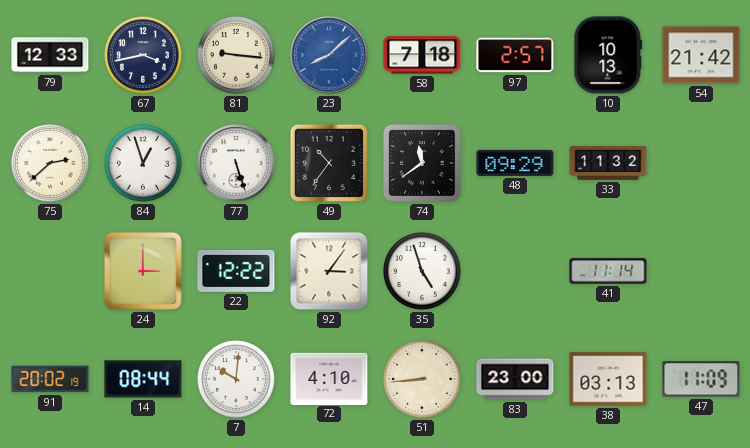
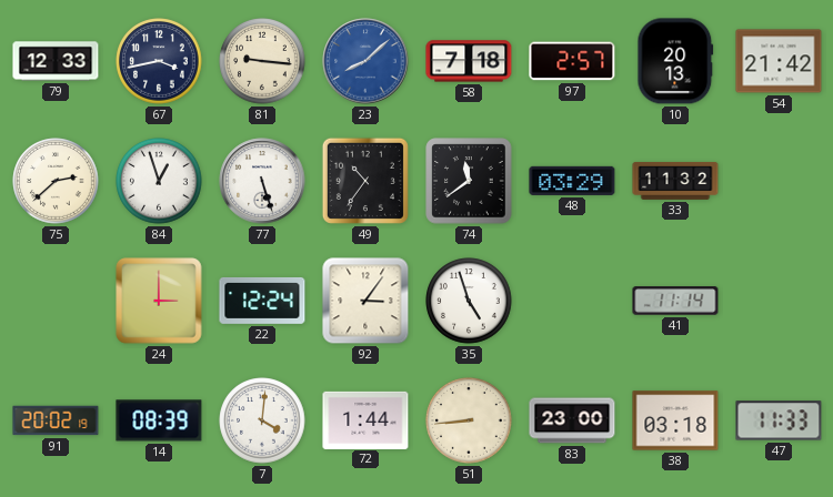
10: 10:13 -> 20:13
48: 09:29 -> 03:29
22: 12:22 -> 12:24
14: 08:44 -> 08:39
7: 10:01 -> 4:01
72: 4:10 -> 1:44
38: 03:13 -> 03:18
47: 11:09 -> 11:33
